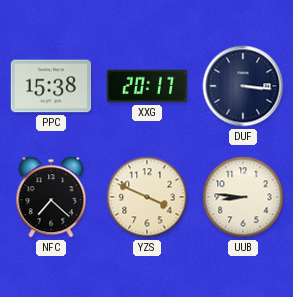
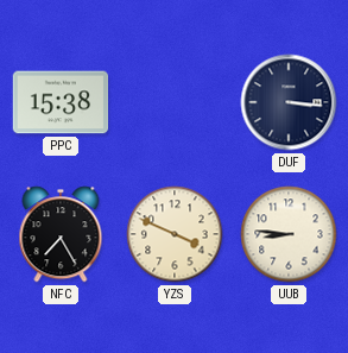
XXG: 20:17 -> none
NFC: 7:22 -> 7:25
